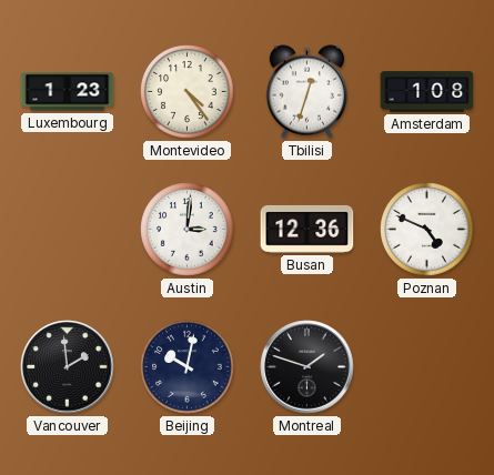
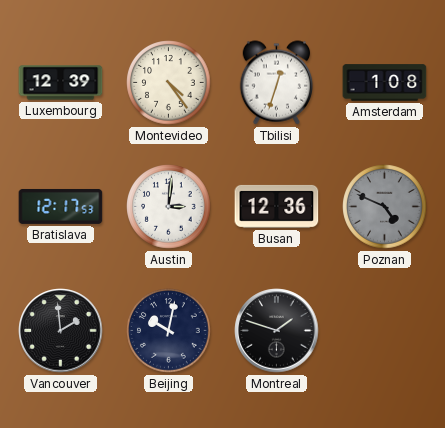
Luxembourg: 1:23 -> 12:39
Bratislava: none -> 12:17
Poznan dial: white -> grey
